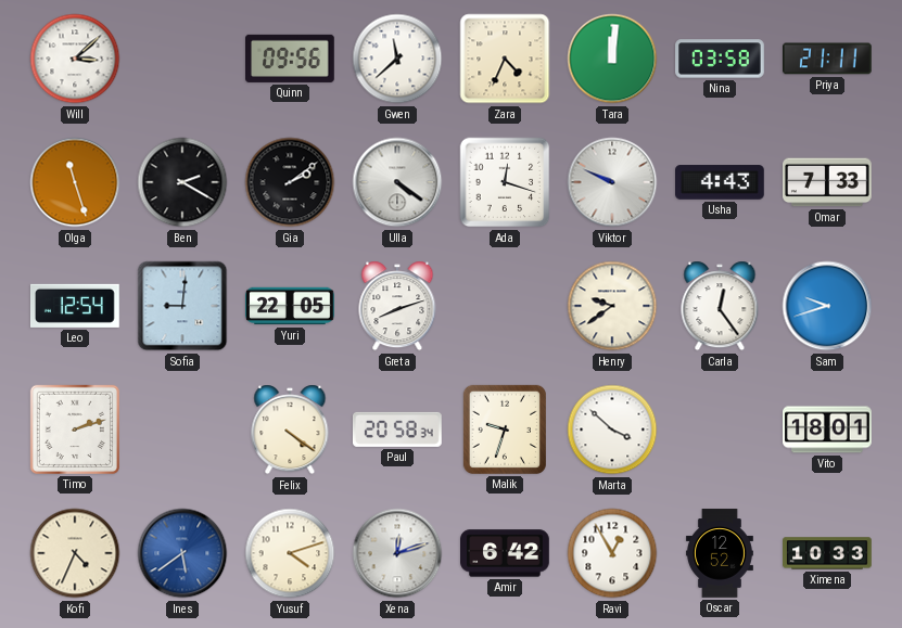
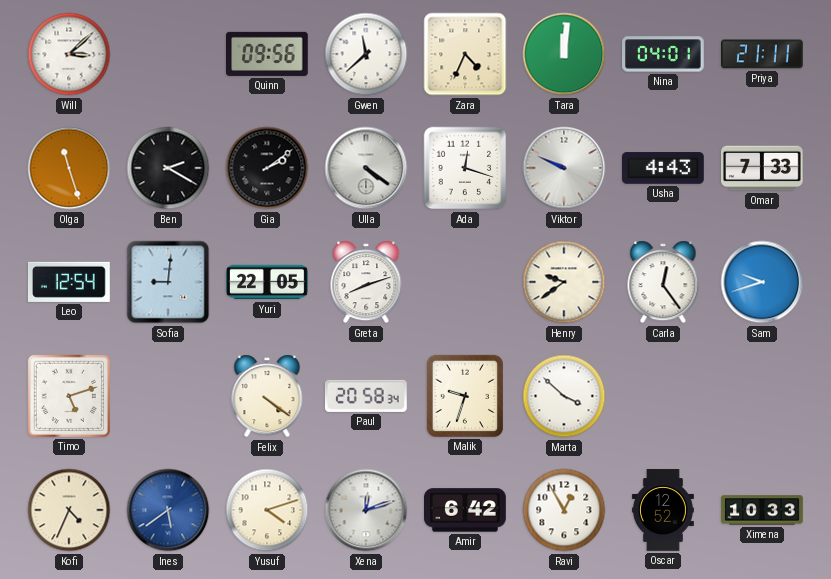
Nina: 03:58 -> 04:01
Timo: 2:12 -> 5:12
Vito: 18:01 -> none
